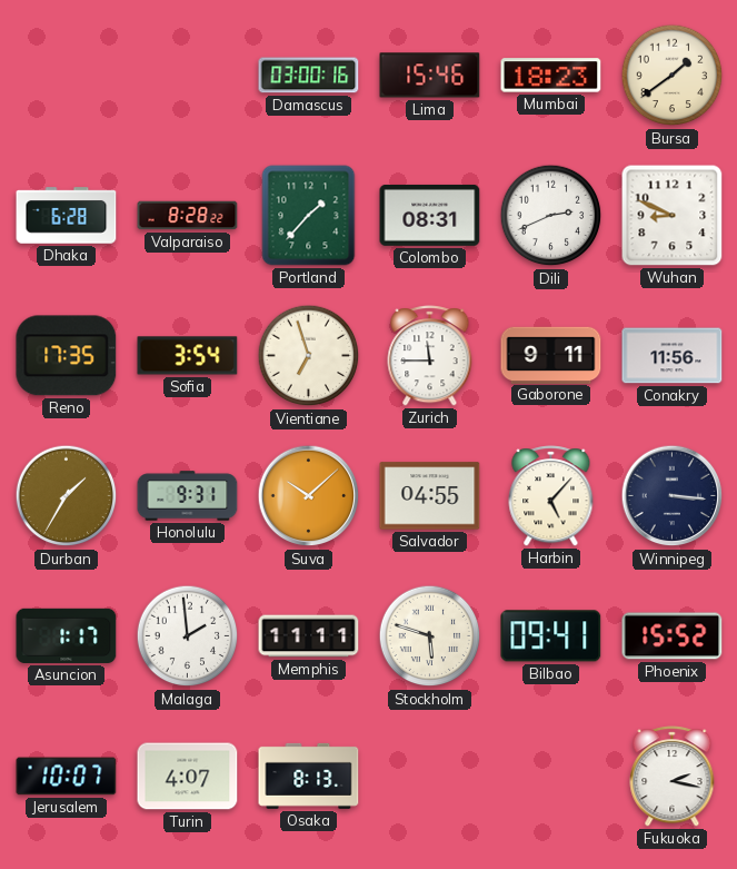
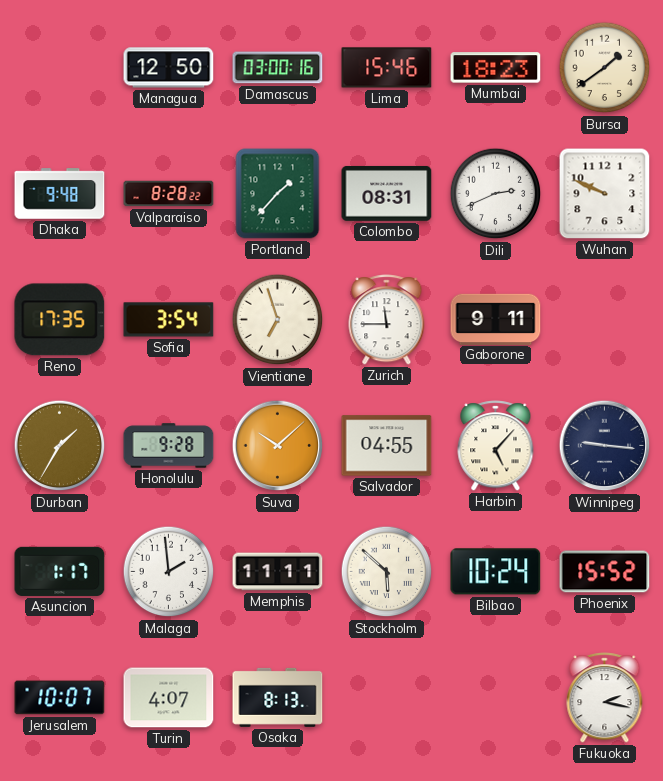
Managua: none -> 12:50
Dhaka: 6:28 -> 9:48
Wuhan: 8:49 -> 9:49
Conakry: 11:56 -> none
Honolulu: 9:31 -> 9:28
Winnipeg: 3:16 -> 9:16
Stockholm: 5:48 -> 5:52
Bilbao: 09:41 -> 10:24
